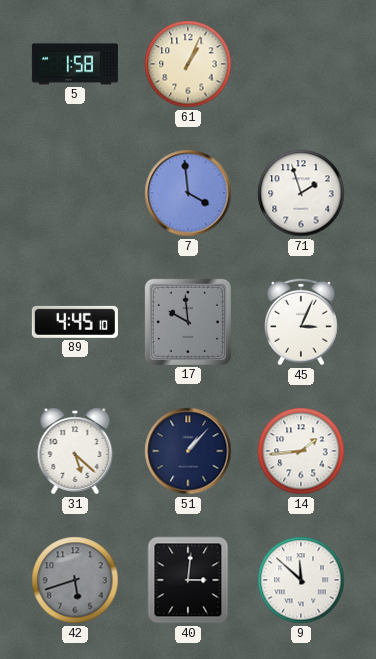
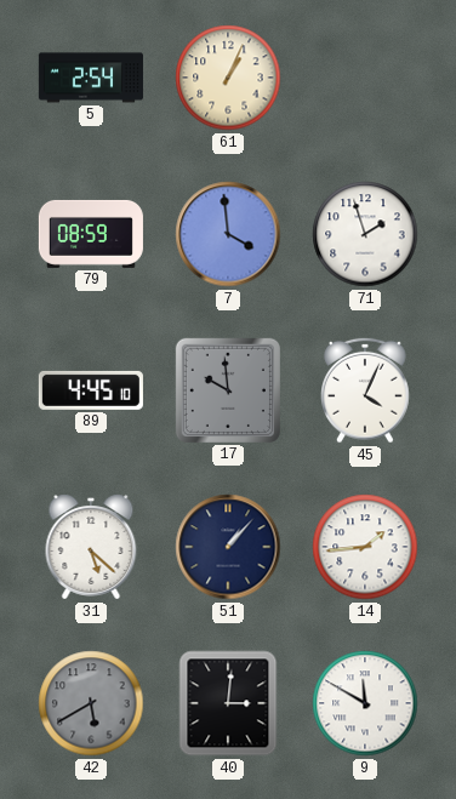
5: 1:58 -> 2:54
79: none -> 08:59
45: 3:04 -> 4:04
42: 5:42 -> 5:40
9: 11:52 -> 11:50
